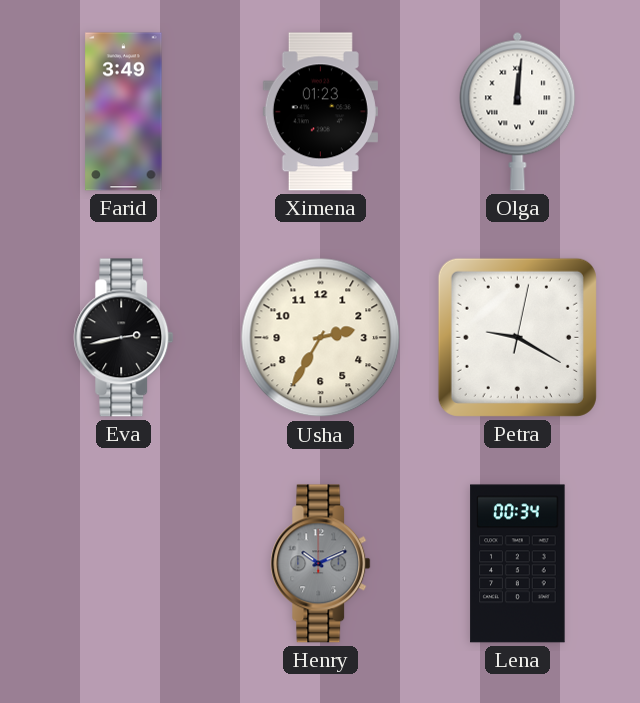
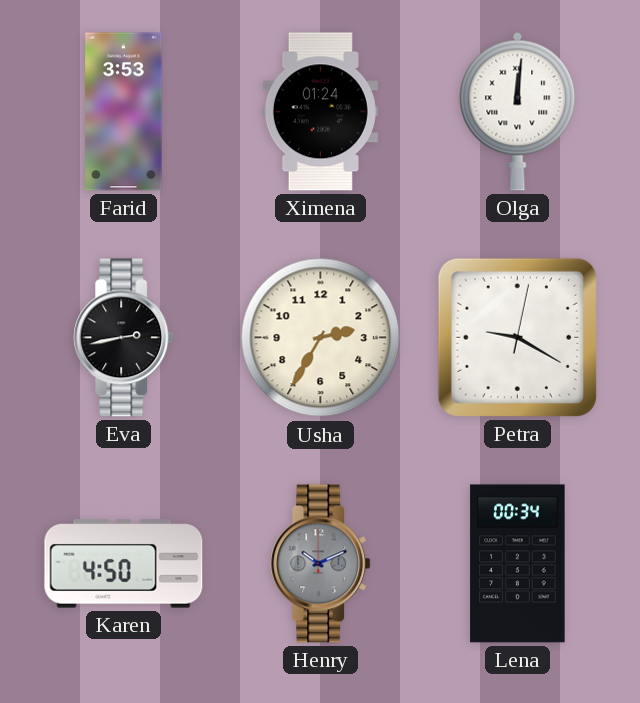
Farid: 3:49 -> 3:53
Ximena: 01:23 -> 01:24
Karen: none -> 4:50
